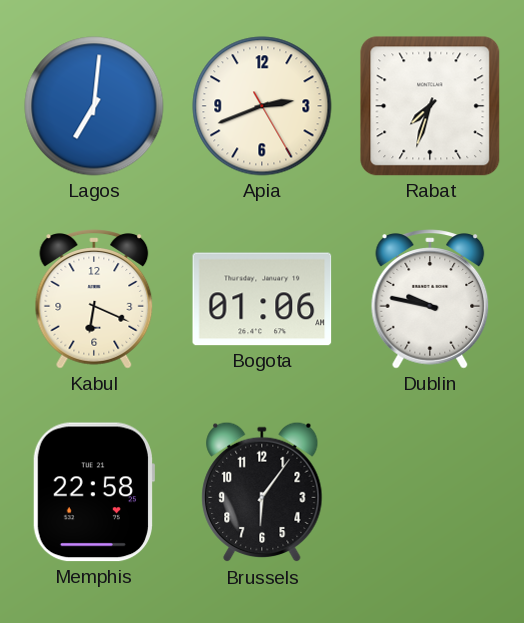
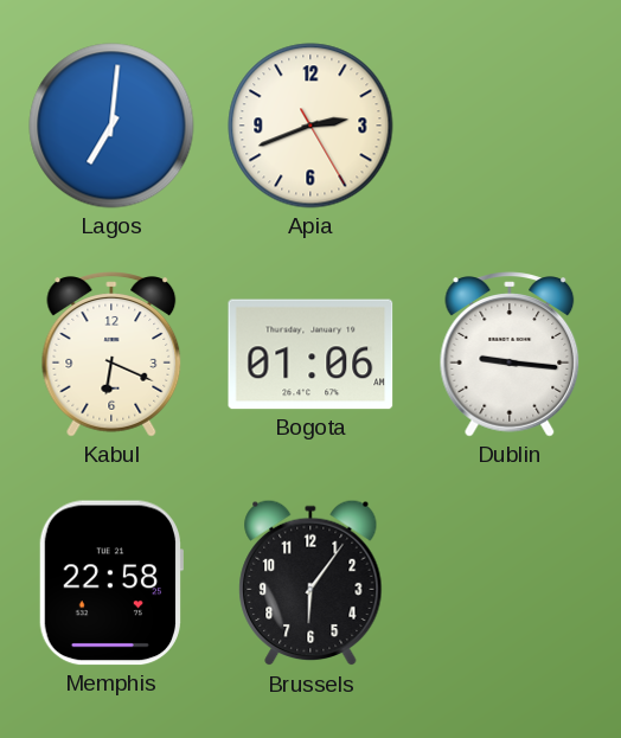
Rabat: 7:33 -> none
Dublin: 9:47 -> 9:16
